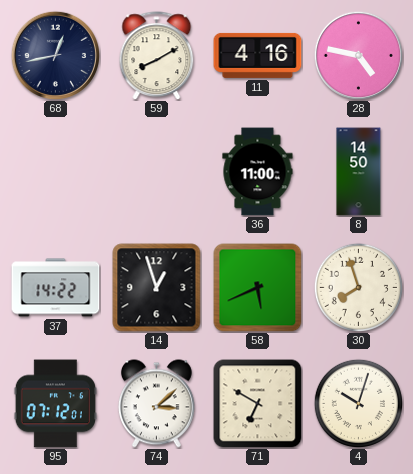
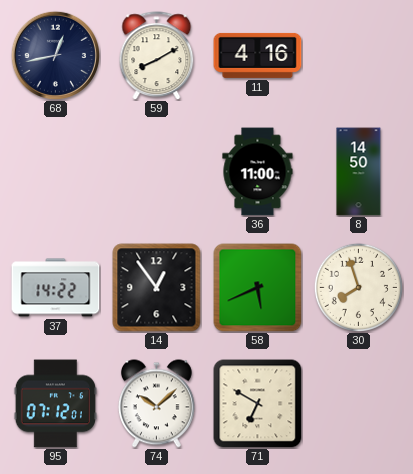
28: 4:47 -> none
14: 12:57 -> 12:54
74: 3:08 -> 10:08
4: 10:03 -> none
